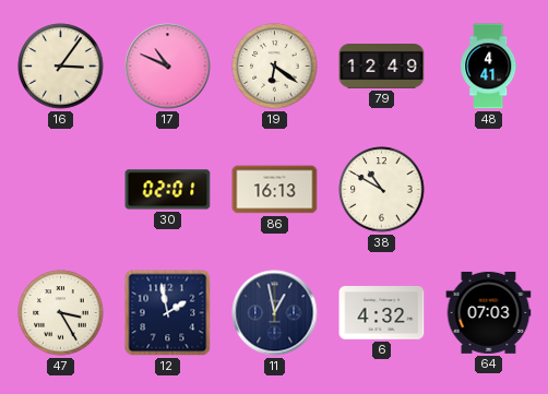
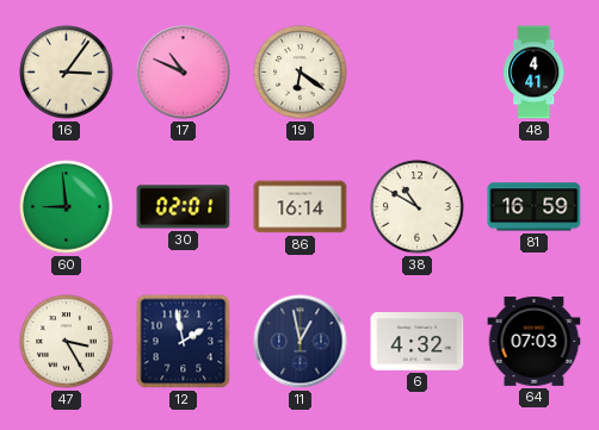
79: 12:49 -> none
60: none -> 8:59
86: 16:13 -> 16:14
81: none -> 16:59
